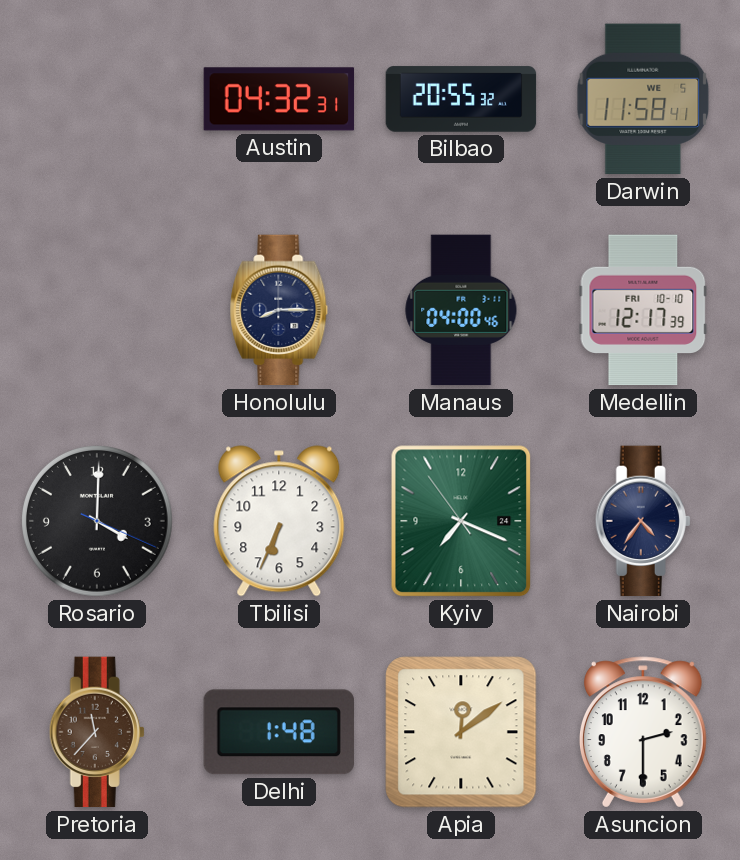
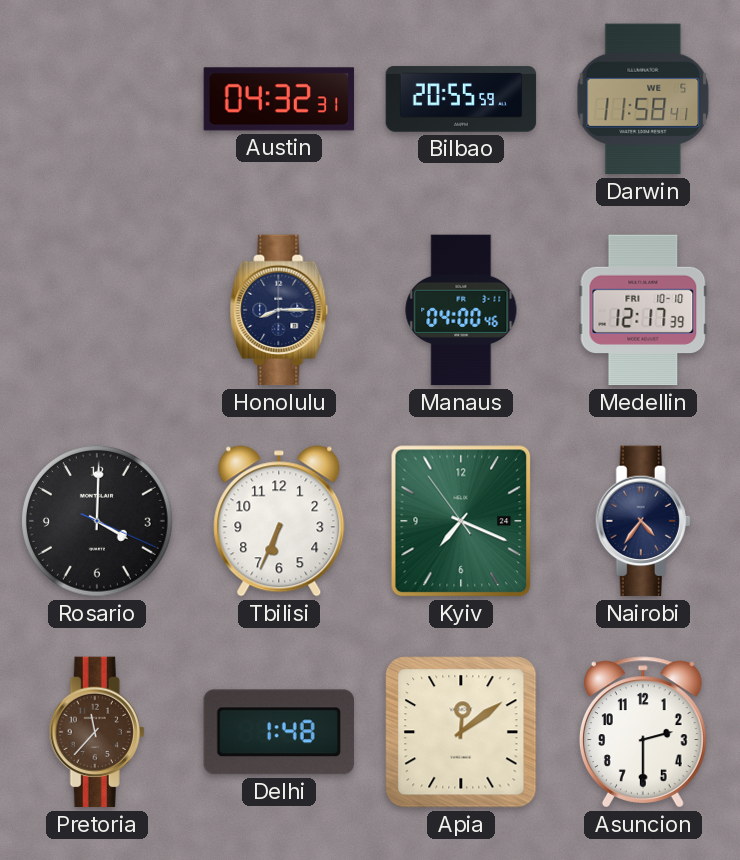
Bilbao: 20:55:32 -> 20:55:59
